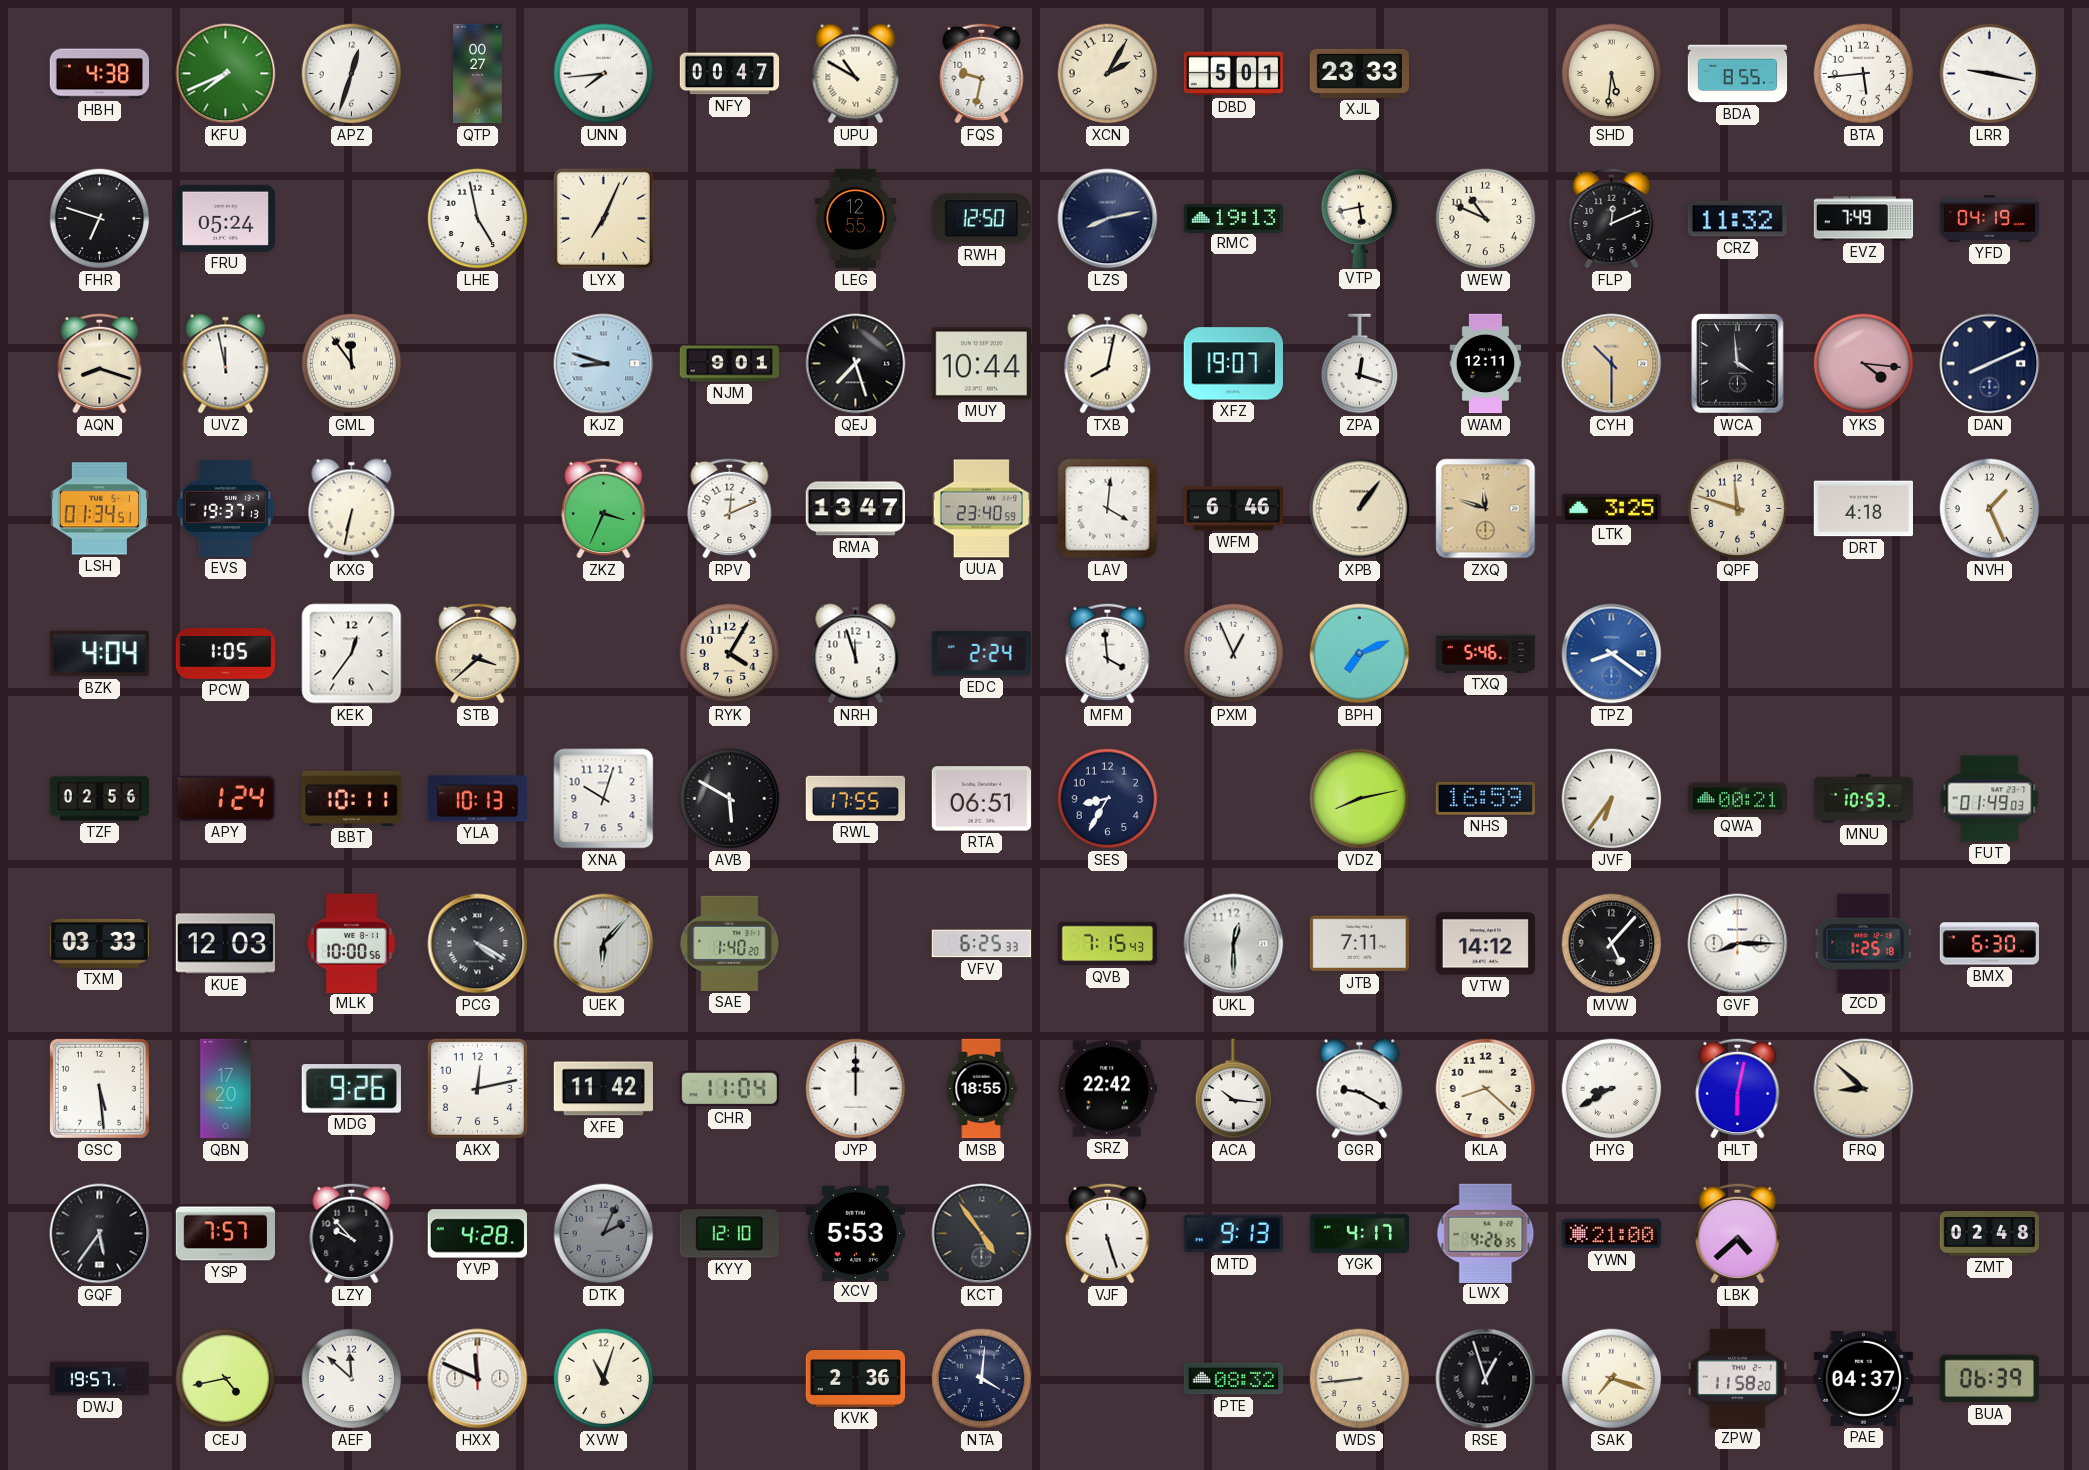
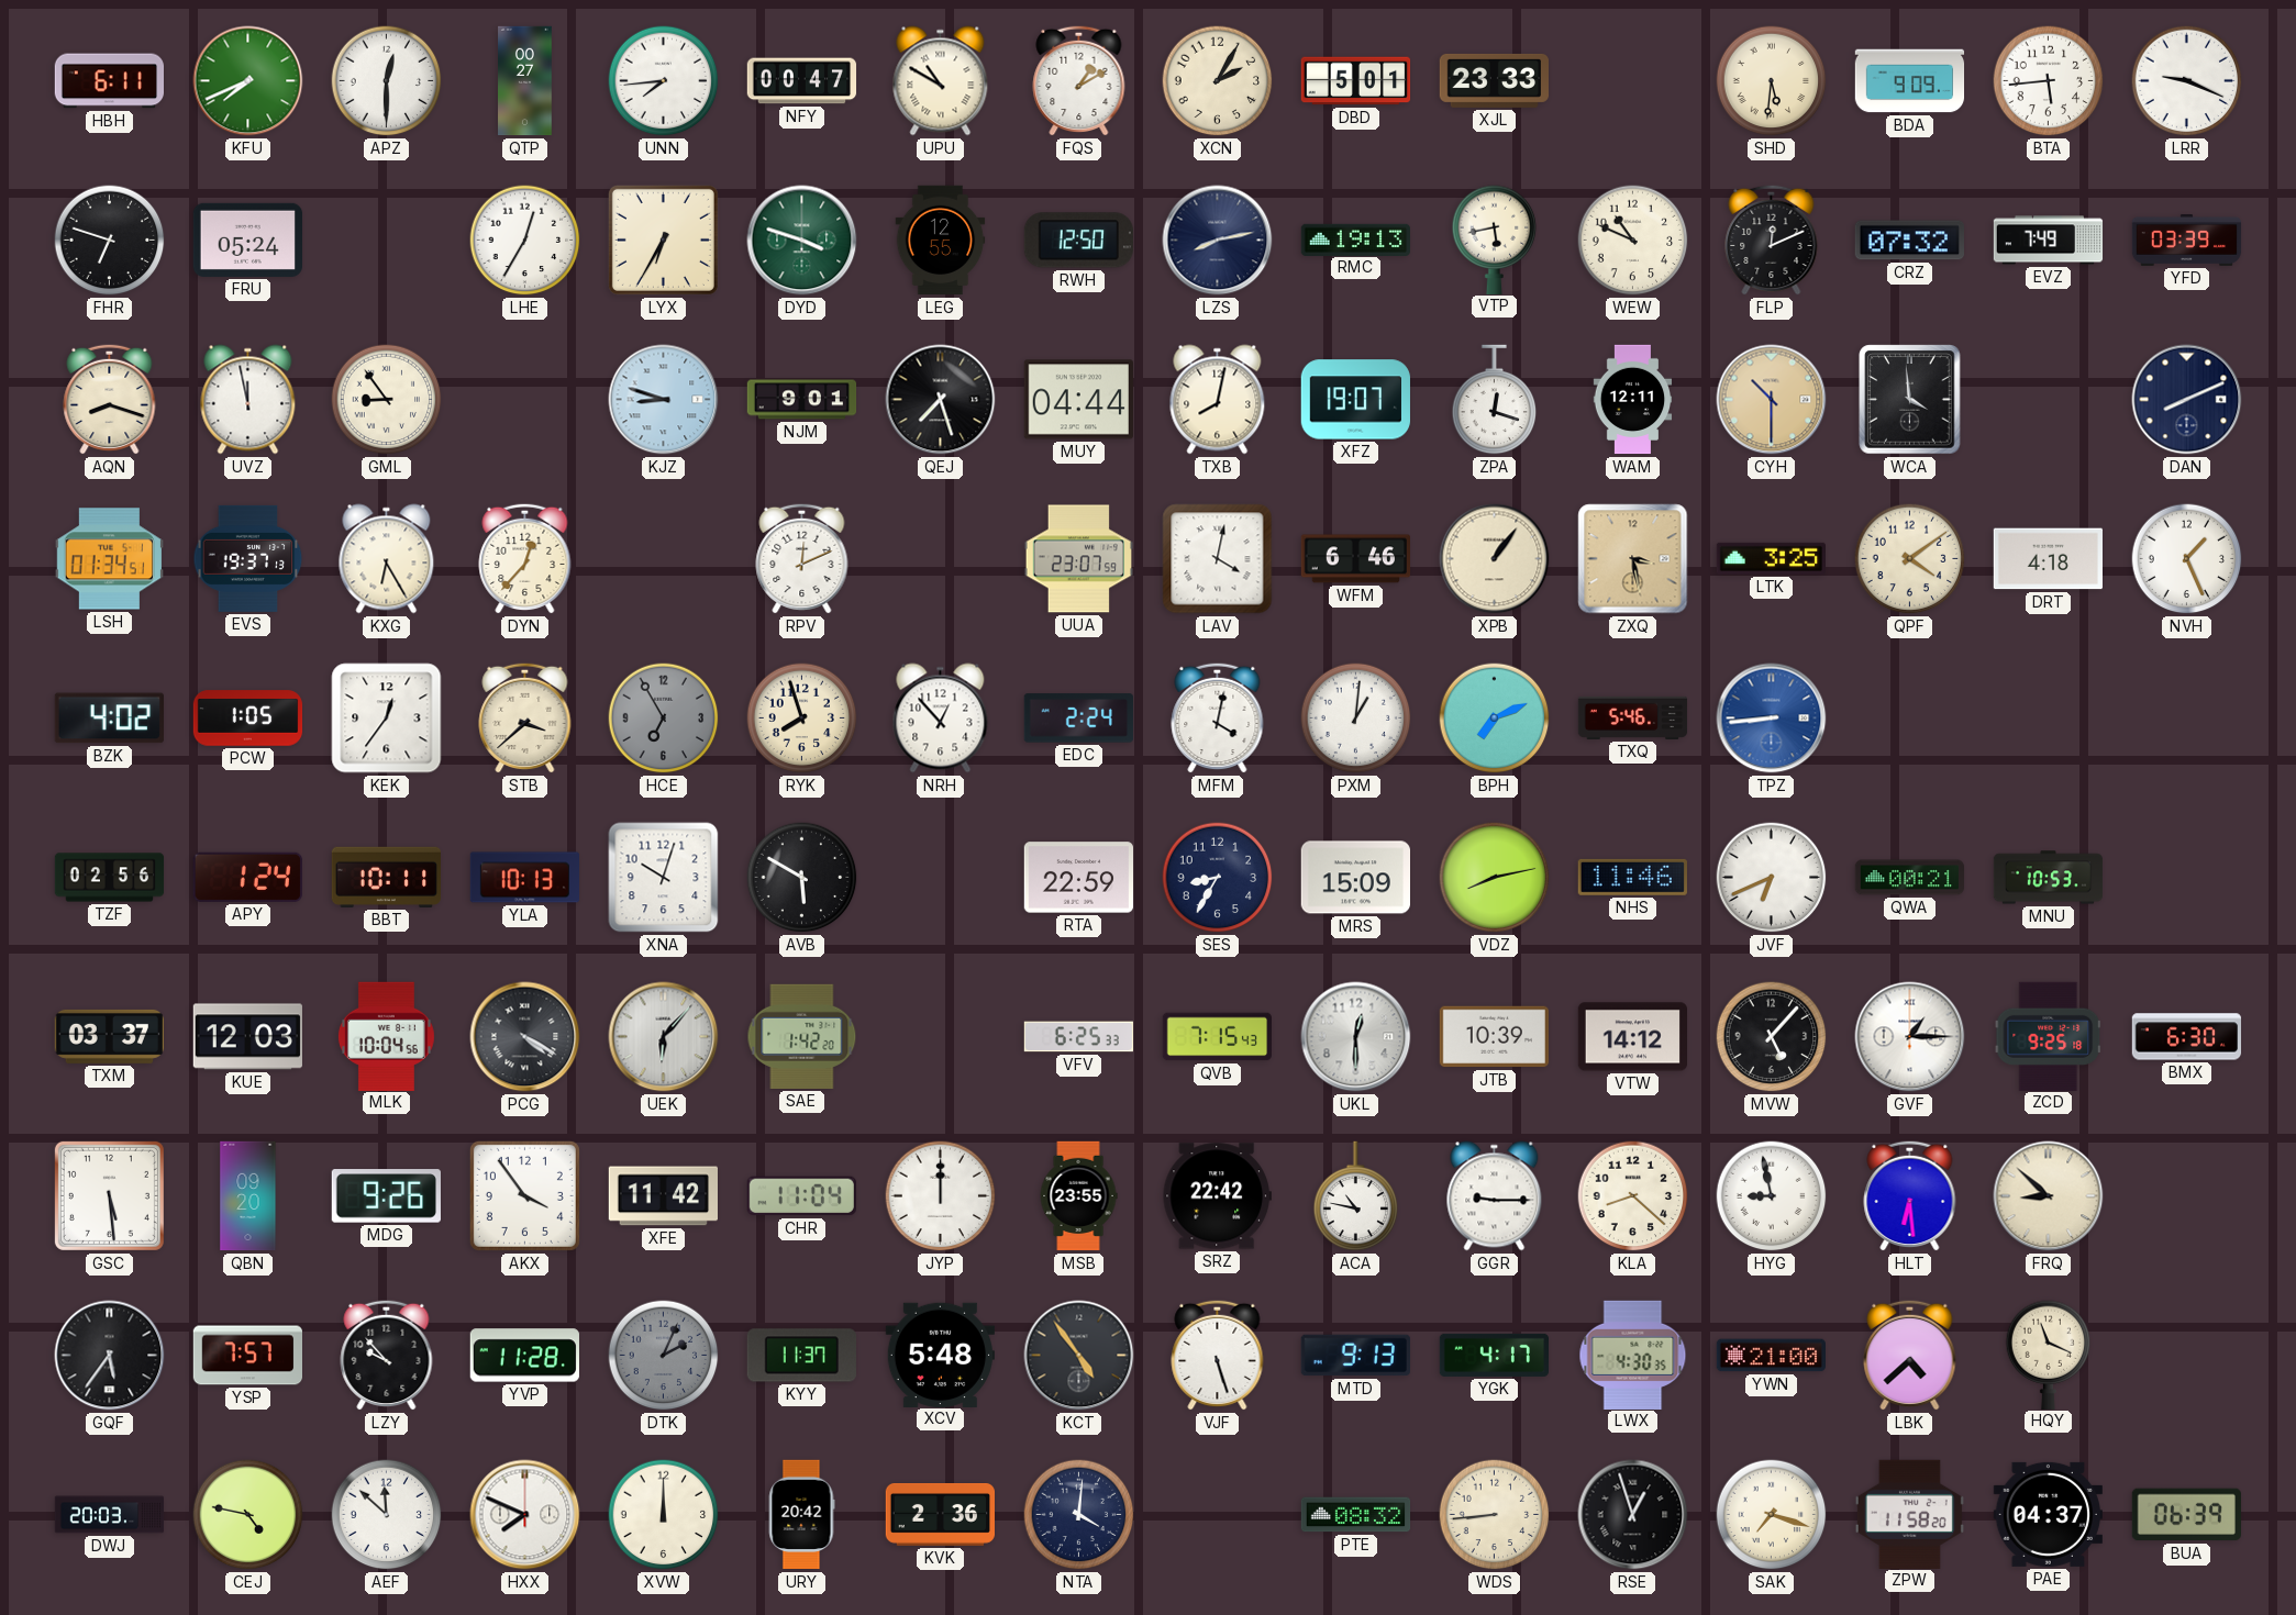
HBH: 4:38 -> 6:11
APZ: 12:33 -> 12:30
FQS: 9:32 -> 1:10
BDA: 8:55 -> 9:09
LRR: 9:17 -> 9:19
LHE: 4:58 -> 12:35
LYX: 7:04 -> 6:35
DYD: none -> 3:48
CRZ: 11:32 -> 07:32
YFD: 04:19 -> 03:39
GML: 11:54 -> 8:54
MUY: 10:44 -> 04:44
YKS: 4:16 -> none
KXG: 6:32 -> 6:25
DYN: none -> 12:37
ZKZ: 3:34 -> none
RMA: 13:47 -> none
UUA: 23:40 -> 23:07
LAV: 4:01 -> 4:02
ZXQ: 11:48 -> 3:28
QPF: 11:48 -> 4:09
BZK: 4:04 -> 4:02
HCE: none -> 6:55
RYK: 4:05 -> 7:57
NRH: 11:57 -> 12:53
MFM: 3:59 -> 4:02
PXM: 12:56 -> 1:01
TPZ: 8:21 -> 8:44
RWL: 17:55 -> none
RTA: 06:51 -> 22:59
MRS: none -> 15:09
NHS: 16:59 -> 11:46
JVF: 6:36 -> 6:41
FUT: 01:49 -> none
TXM: 03:33 -> 03:37
MLK: 10:00 -> 10:04
SAE: 1:40 -> 1:42
JTB: 7:11 -> 10:39
GVF: 8:15 -> 1:15
ZCD: 1:25 -> 9:25
QBN: 17:20 -> 09:20
AKX: 12:13 -> 3:54
MSB: 18:55 -> 23:55
ACA: 10:16 -> 10:47
GGR: 9:20 -> 9:15
HYG: 8:40 -> 8:58
HLT: 6:02 -> 6:29
YVP: 4:28 -> 11:28
KYY: 12:10 -> 11:37
XCV: 5:53 -> 5:48
LWX: 4:26 -> 4:30
HQY: none -> 11:19
ZMT: 02:48 -> none
DWJ: 19:57 -> 20:03
CEJ: 4:43 -> 4:47
HXX: 11:49 -> 7:49
XVW: 11:03 -> 12:00
URY: none -> 20:42
